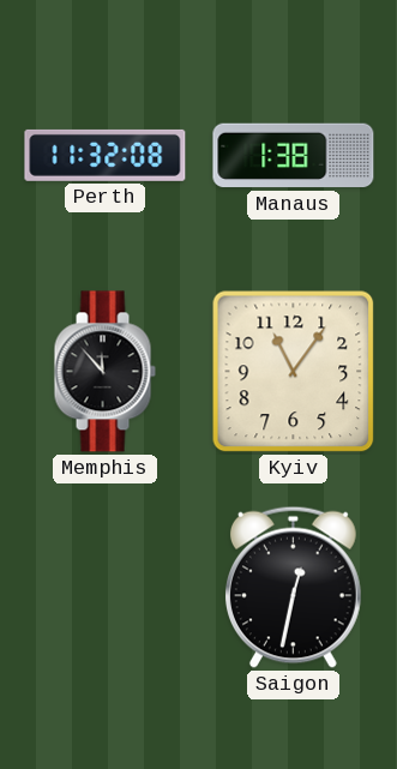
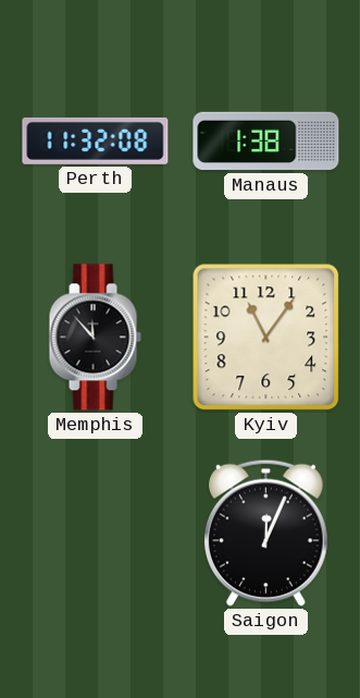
Saigon: 12:32 -> 12:04
